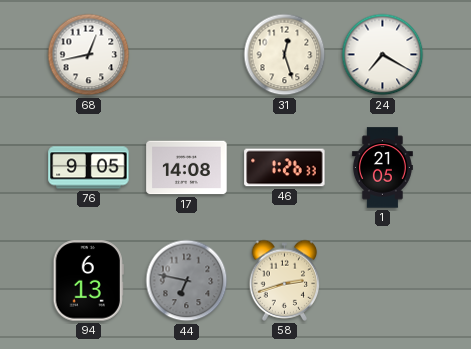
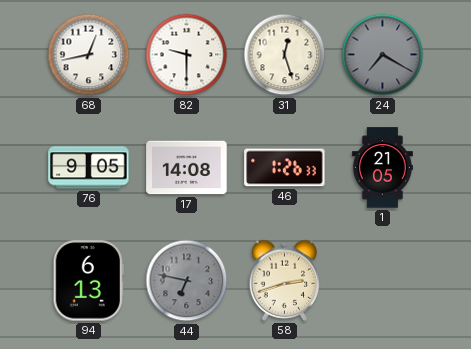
82: none -> 9:30
24 dial: white -> grey
